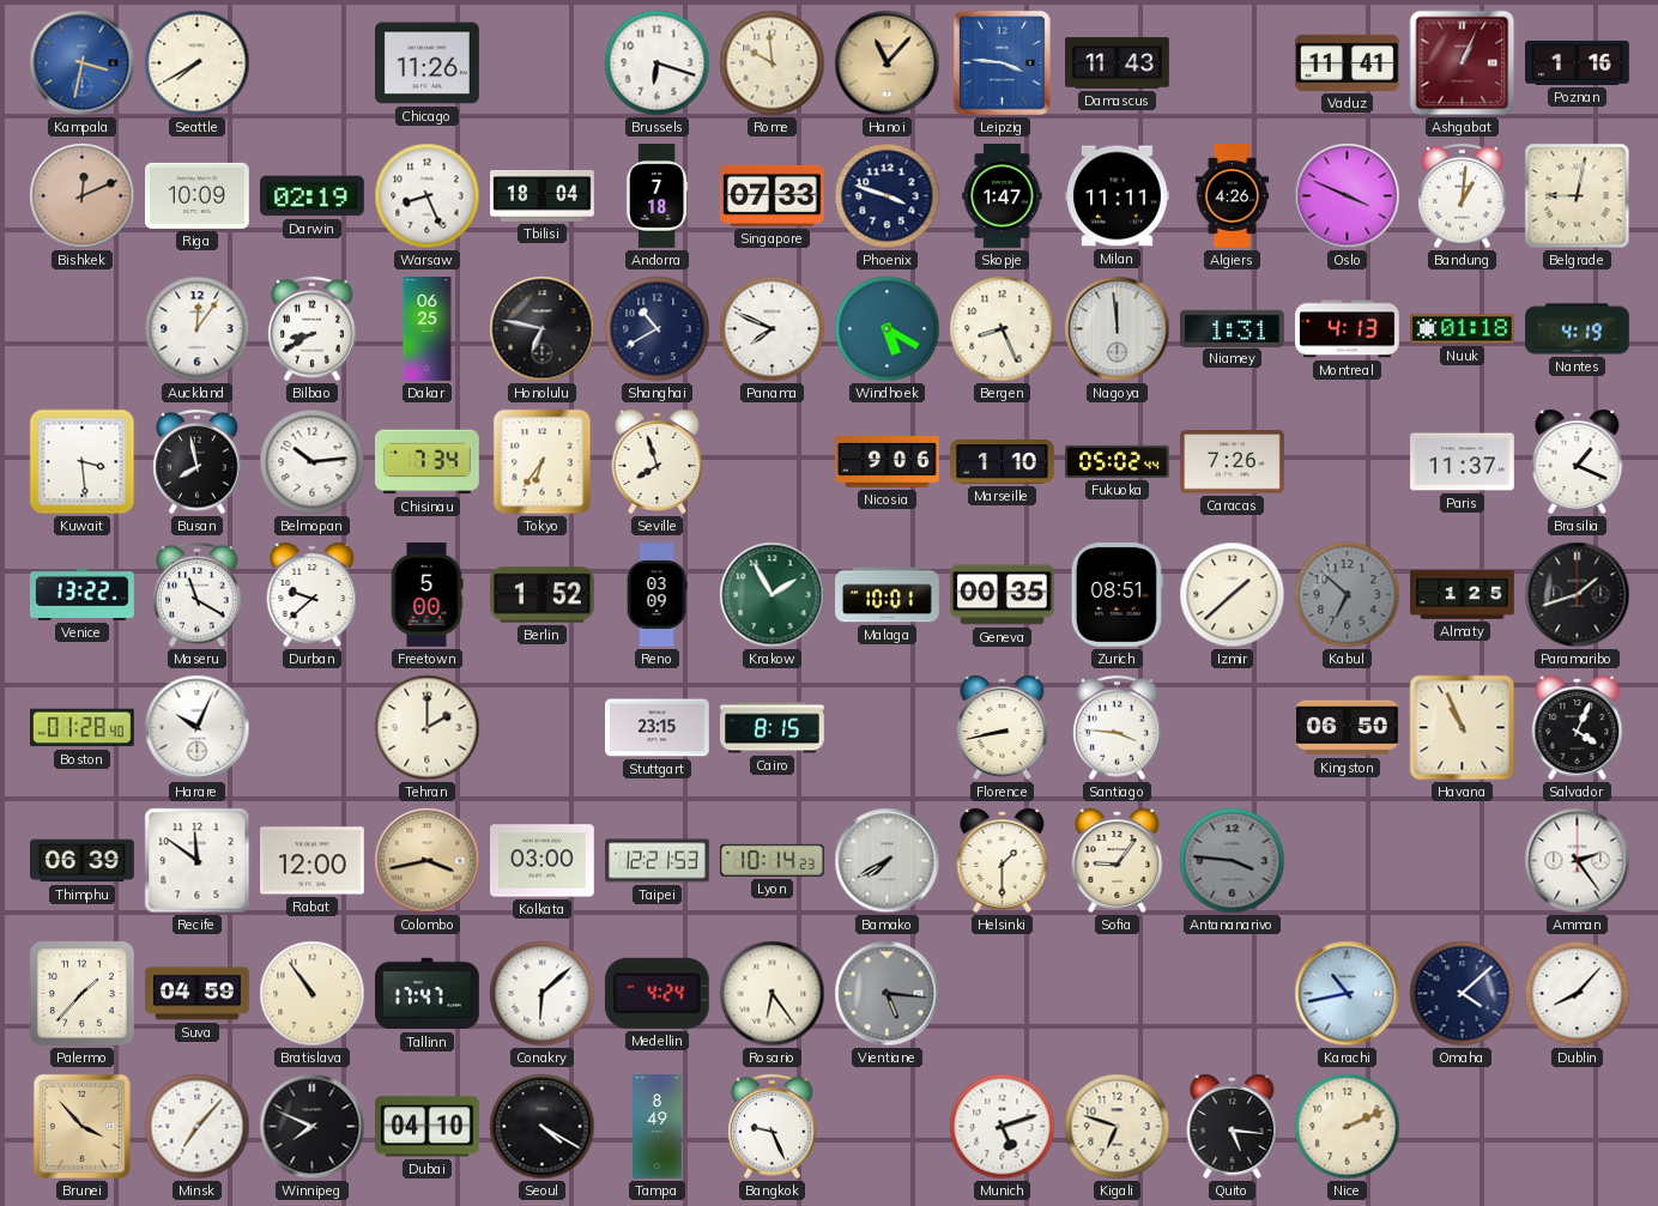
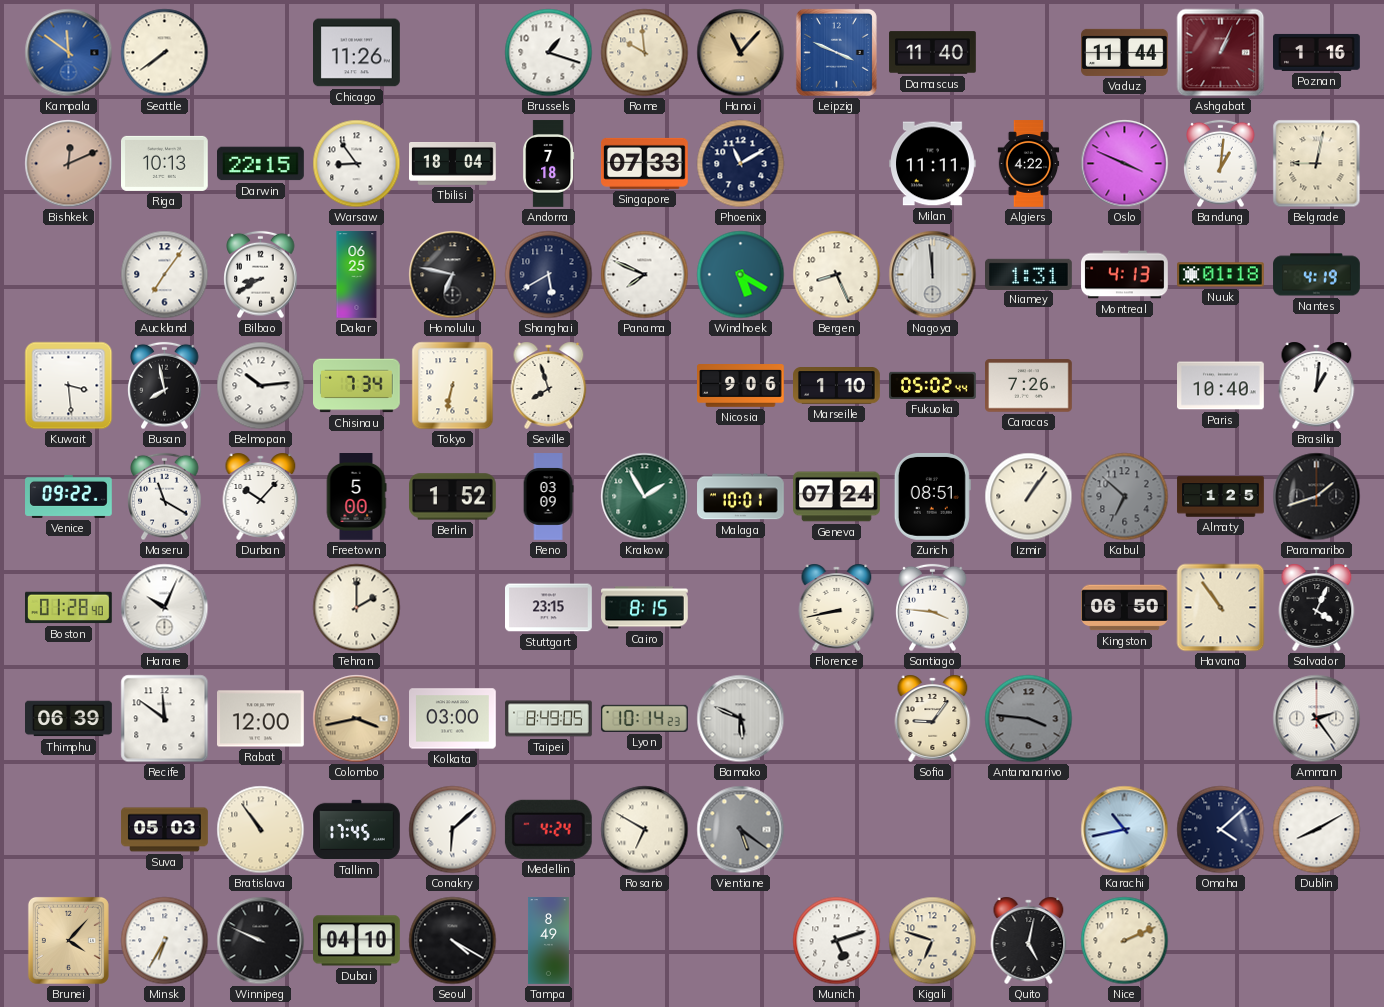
Kampala: 3:32 -> 11:51
Seattle: 7:40 -> 7:39
Brussels: 6:18 -> 1:18
Leipzig: 3:46 -> 3:49
Damascus: 11:43 -> 11:40
Vaduz: 11:41 -> 11:44
Riga: 10:09 -> 10:13
Darwin: 02:19 -> 22:15
Warsaw: 8:26 -> 8:54
Phoenix: 3:48 -> 11:10
Skopje: 1:47 -> none
Algiers: 4:26 -> 4:22
Auckland: 12:06 -> 7:06
Shanghai: 10:40 -> 5:40
Tokyo: 6:36 -> 6:32
Paris: 11:37 -> 10:40
Brasilia: 1:19 -> 1:01
Venice: 13:22 -> 09:22
Durban: 9:38 -> 10:07
Geneva: 00:35 -> 07:24
Izmir: 1:38 -> 1:06
Havana: 10:56 -> 10:54
Taipei: 12:21 -> 8:49
Bamako: 7:40 -> 5:49
Helsinki: 1:30 -> none
Palermo: 1:37 -> none
Suva: 04:59 -> 05:03
Tallinn: 17:47 -> 17:45
Rosario: 6:24 -> 6:50
Vientiane: 5:16 -> 5:21
Dublin: 8:07 -> 8:10
Brunei: 3:53 -> 4:07
Minsk: 7:07 -> 6:35
Winnipeg: 7:49 -> 9:49
Bangkok: 9:26 -> none
Quito: 5:16 -> 5:02
